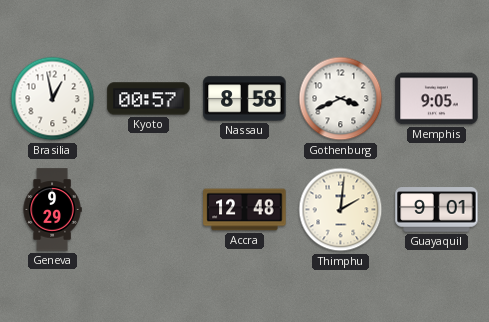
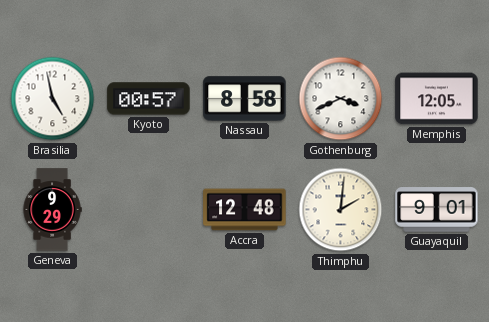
Brasilia: 12:58 -> 4:58
Memphis: 9:05 -> 12:05
